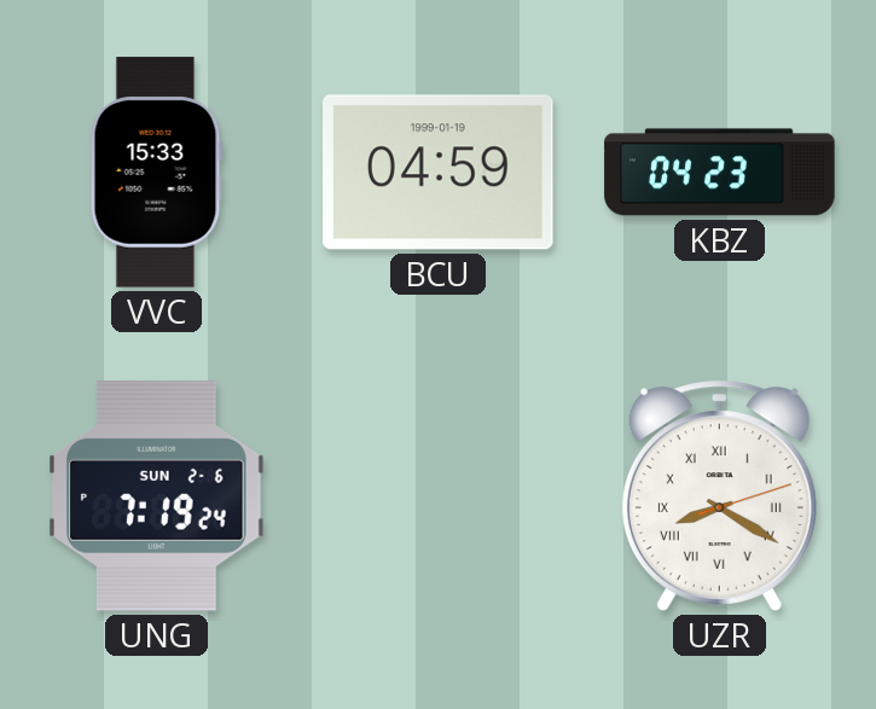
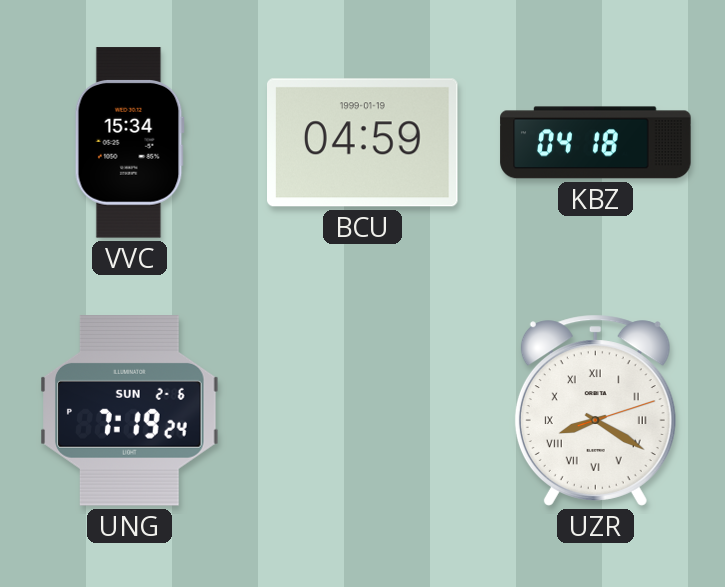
VVC: 15:33 -> 15:34
KBZ: 04:23 -> 04:18
